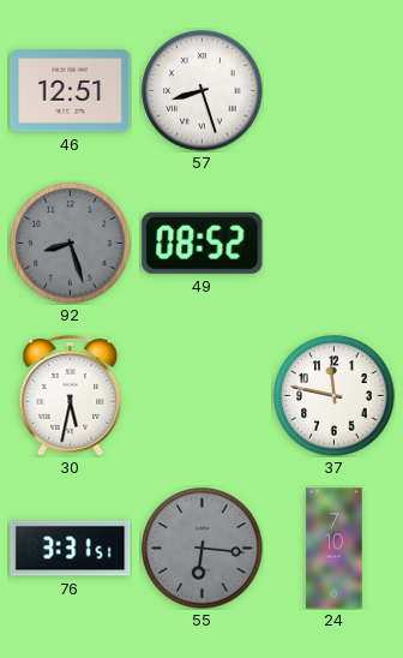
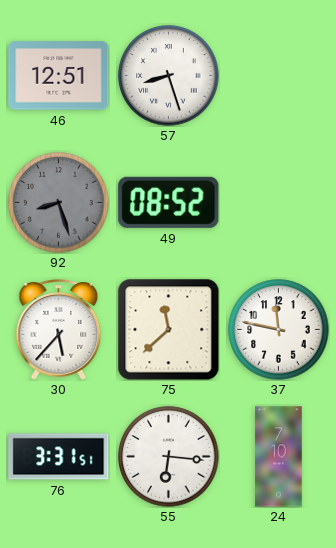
30: 5:32 -> 5:37
75: none -> 11:38
55 dial: grey -> white
